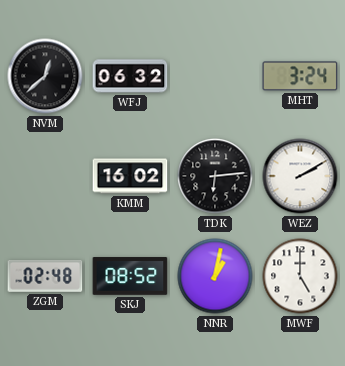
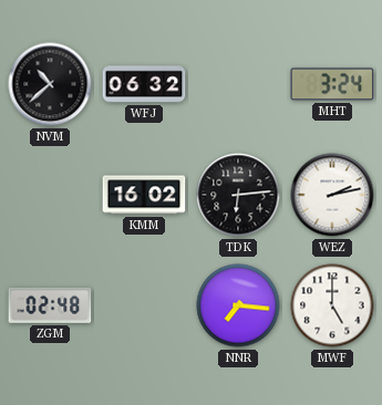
NVM: 12:38 -> 10:38
WEZ: 2:10 -> 2:13
SKJ: 08:52 -> none
NNR: 1:02 -> 7:16
